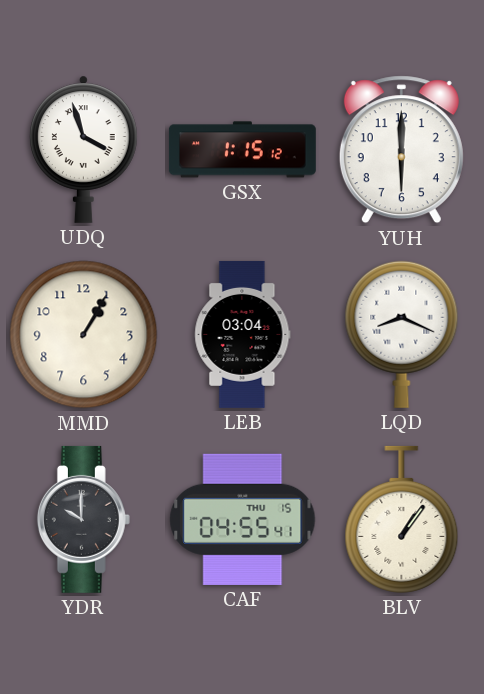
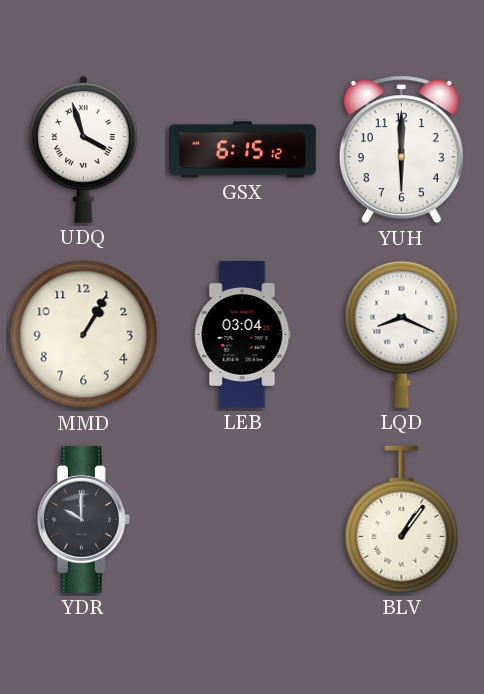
GSX: 1:15 -> 6:15
CAF: 04:55 -> none
